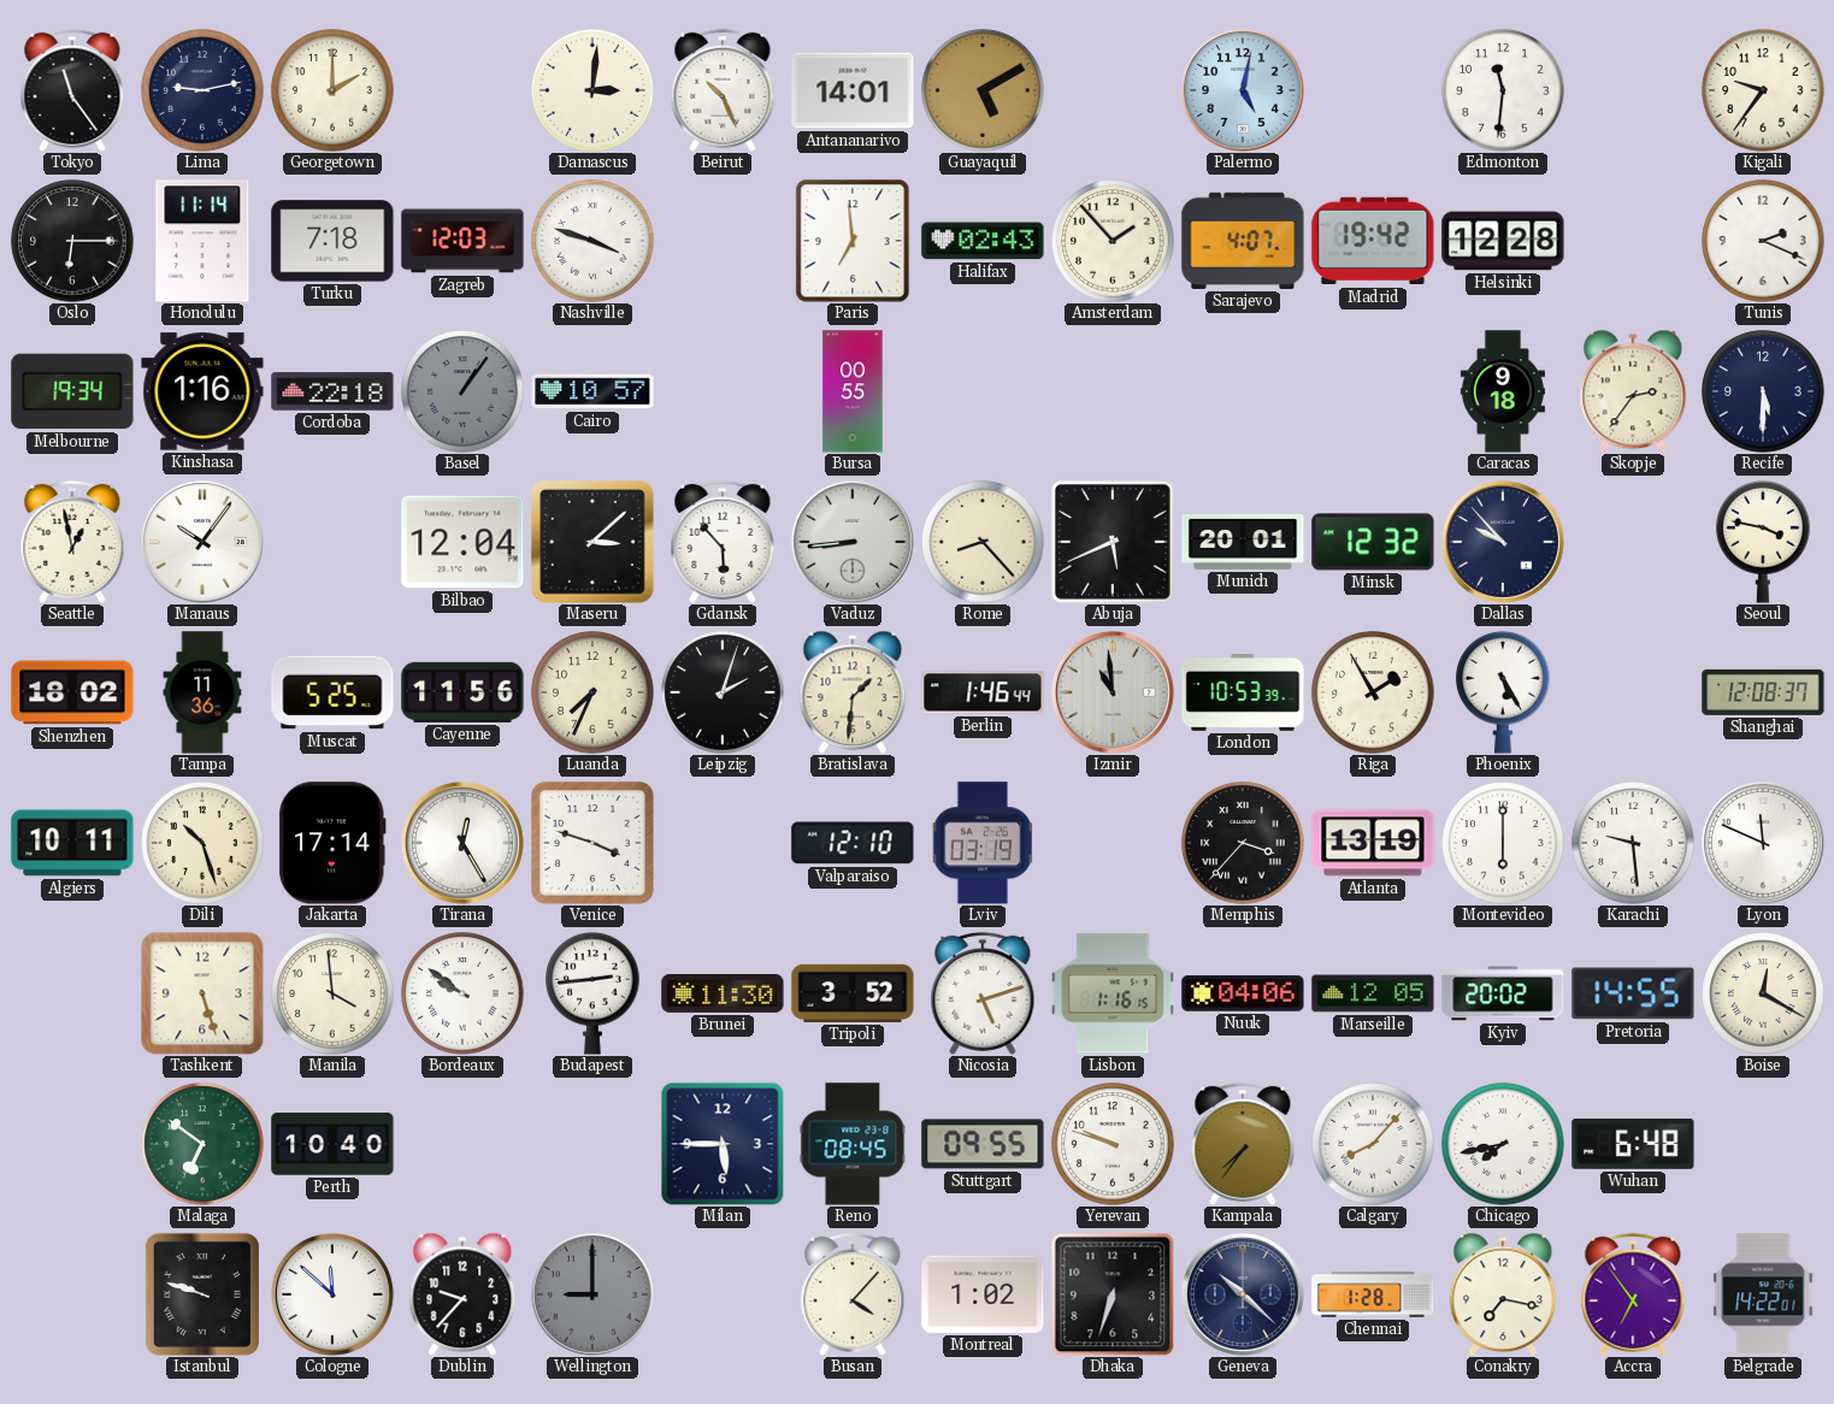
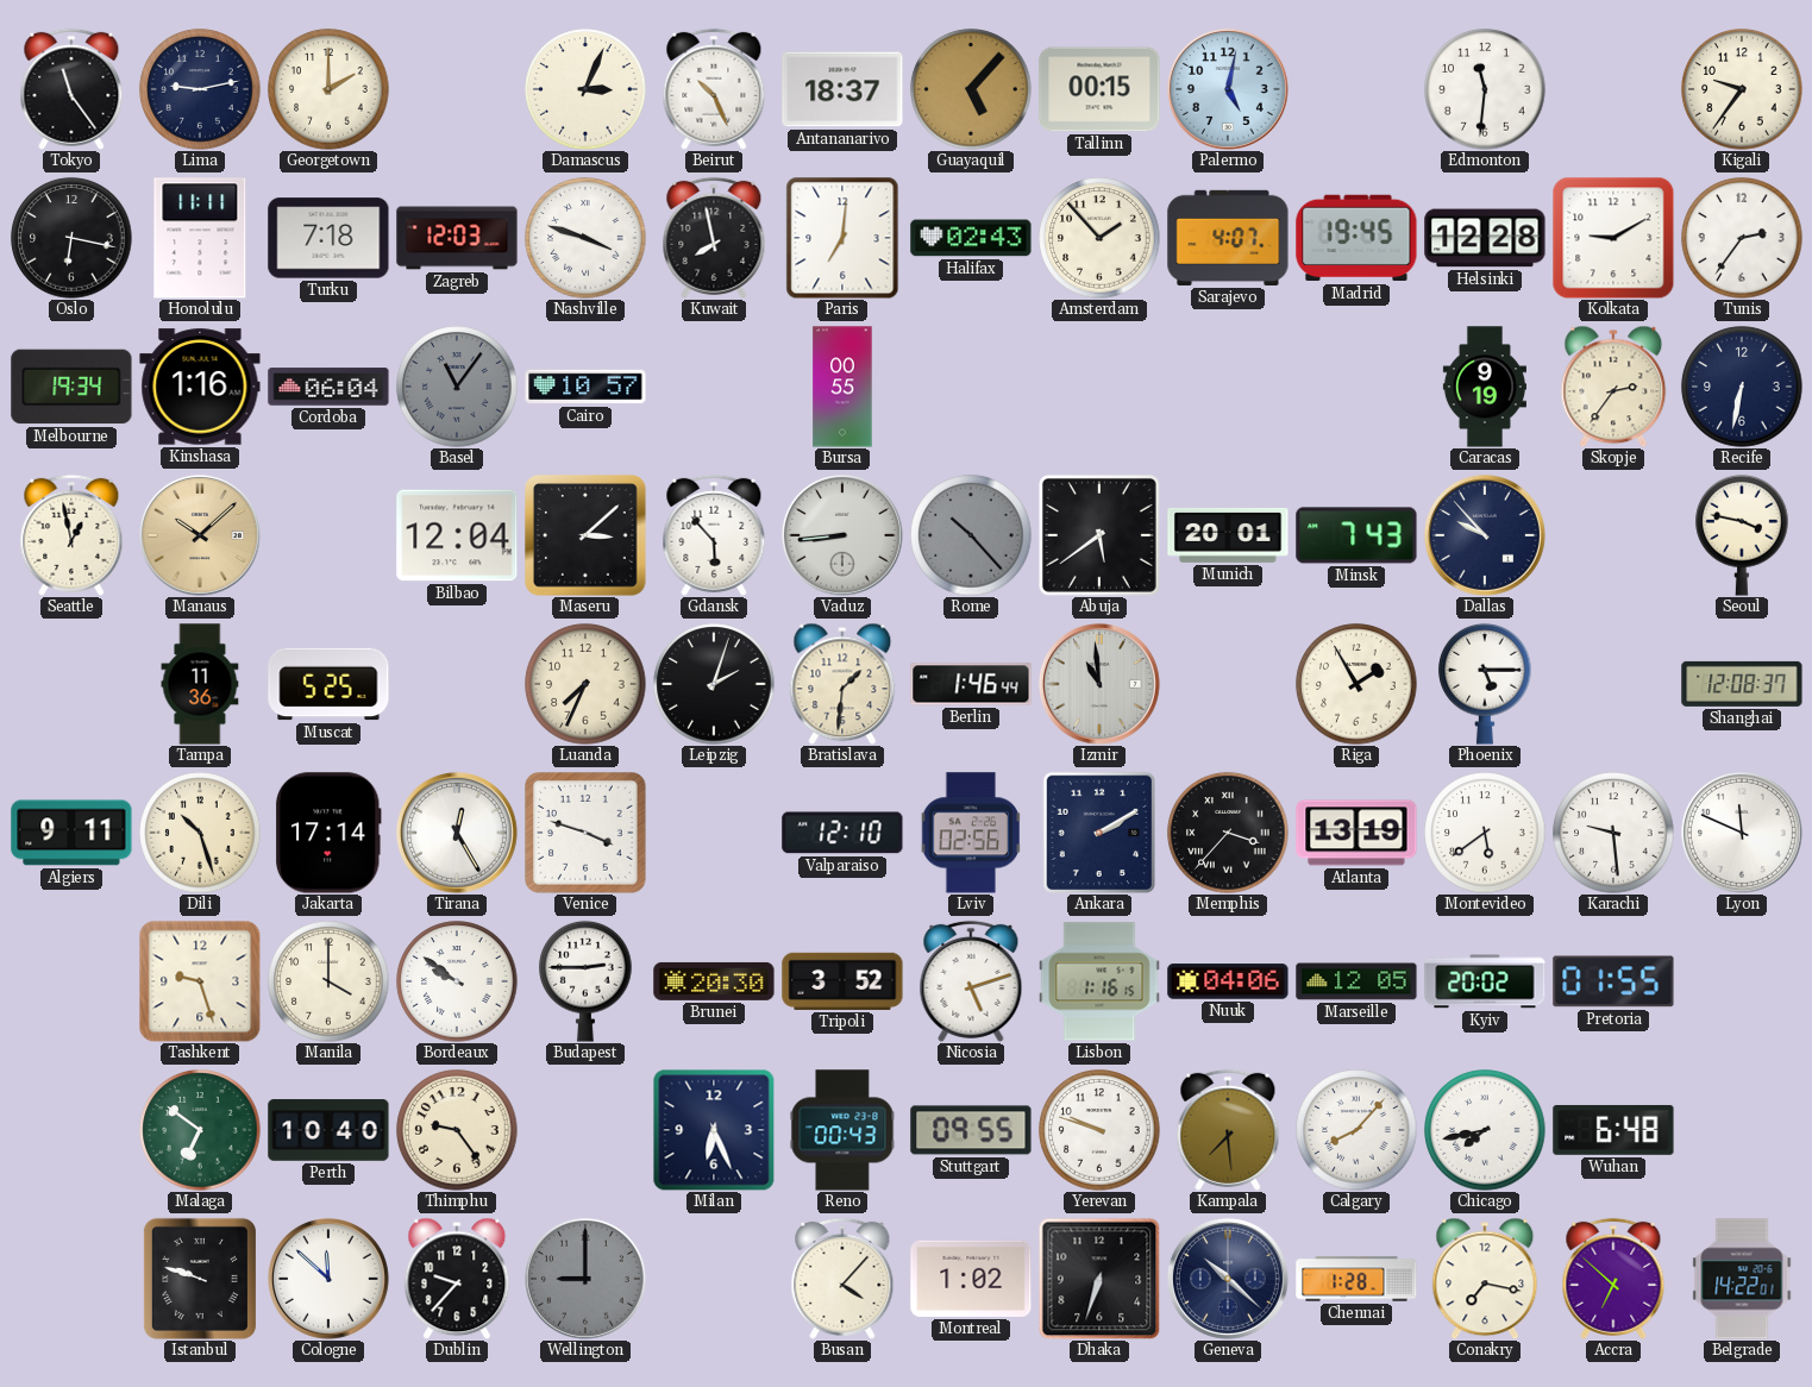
Damascus: 3:01 -> 3:04
Antananarivo: 14:01 -> 18:37
Guayaquil: 5:10 -> 5:07
Tallinn: none -> 00:15
Oslo: 6:15 -> 6:17
Honolulu: 11:14 -> 11:11
Kuwait: none -> 7:58
Paris: 6:59 -> 7:01
Madrid: 19:42 -> 19:45
Kolkata: none -> 9:10
Tunis: 2:19 -> 2:36
Cordoba: 22:18 -> 06:04
Basel: 1:06 -> 11:06
Caracas: 9:18 -> 9:19
Recife: 5:30 -> 6:32
Manaus: 10:06 -> 10:08
Manaus dial: white -> champagne
Rome: 8:23 -> 10:23
Rome dial: cream -> grey
Abuja: 5:41 -> 5:39
Minsk: 12:32 -> 7:43
Shenzhen: 18:02 -> none
Cayenne: 11:56 -> none
London: 10:53 -> none
Phoenix: 5:25 -> 5:15
Algiers: 10:11 -> 9:11
Lviv: 03:19 -> 02:56
Ankara: none -> 2:10
Montevideo: 6:00 -> 5:39
Tashkent: 5:27 -> 9:27
Manila: 3:59 -> 4:00
Budapest: 2:44 -> 2:45
Brunei: 11:30 -> 20:30
Pretoria: 14:55 -> 01:55
Boise: 12:20 -> none
Thimphu: none -> 9:24
Milan: 5:45 -> 6:26
Reno: 08:45 -> 00:43
Kampala: 7:36 -> 7:29
Accra: 6:54 -> 6:52
